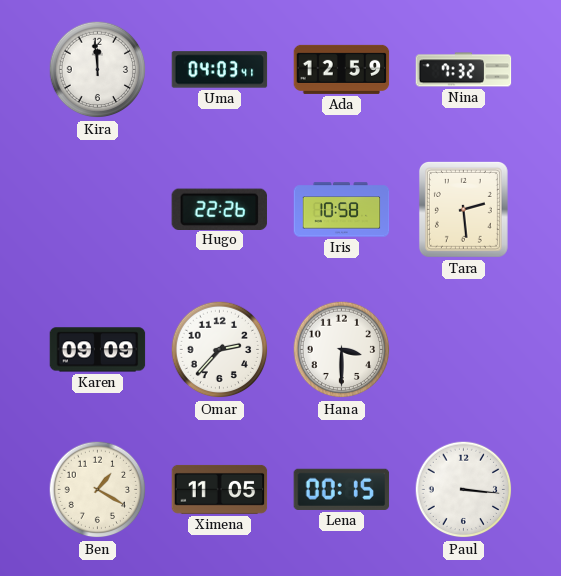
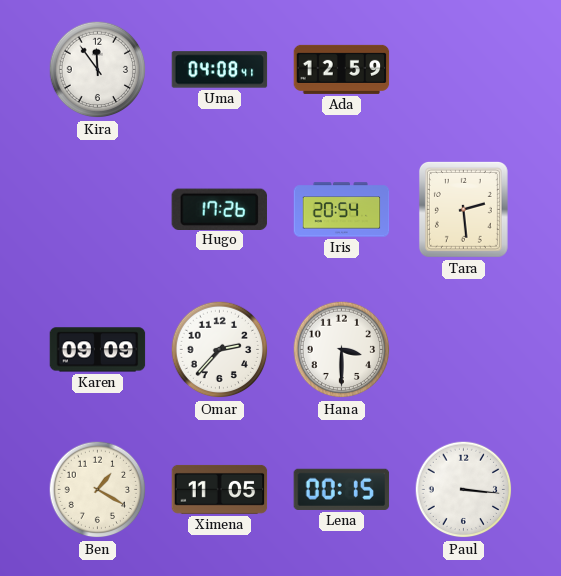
Kira: 11:59 -> 11:54
Uma: 04:03 -> 04:08
Nina: 7:32 -> none
Hugo: 22:26 -> 17:26
Iris: 10:58 -> 20:54
